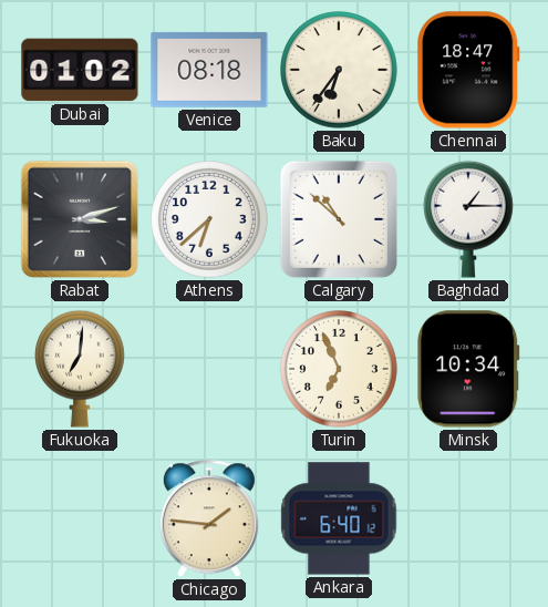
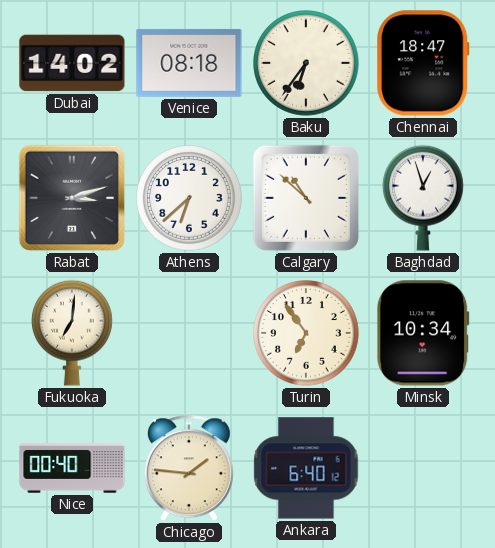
Dubai: 01:02 -> 14:02
Baghdad: 1:15 -> 12:57
Turin: 6:56 -> 6:54
Nice: none -> 00:40
